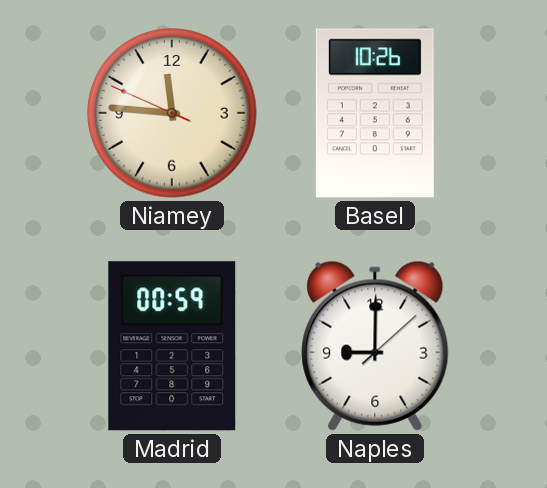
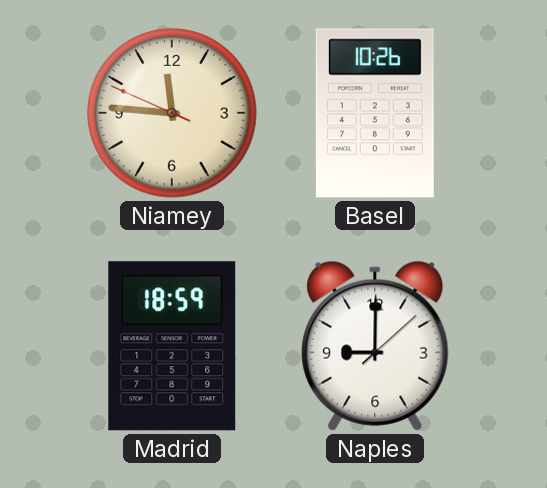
Madrid: 00:59 -> 18:59
